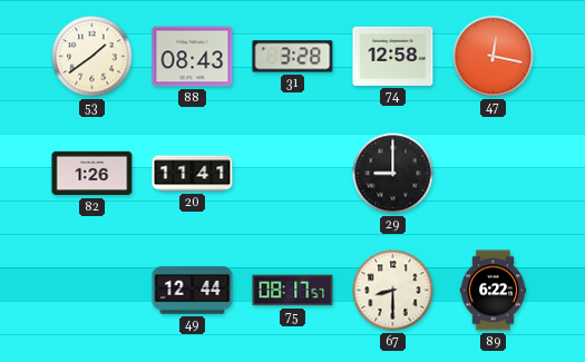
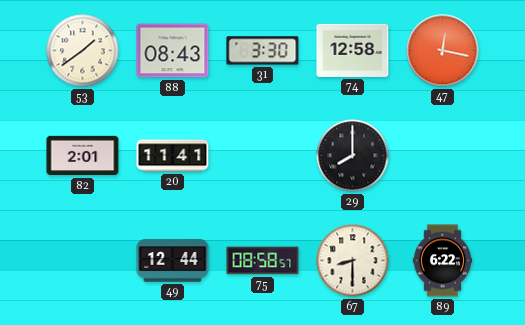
31: 3:28 -> 3:30
82: 1:26 -> 2:01
29: 9:00 -> 8:00
75: 08:17 -> 08:58
